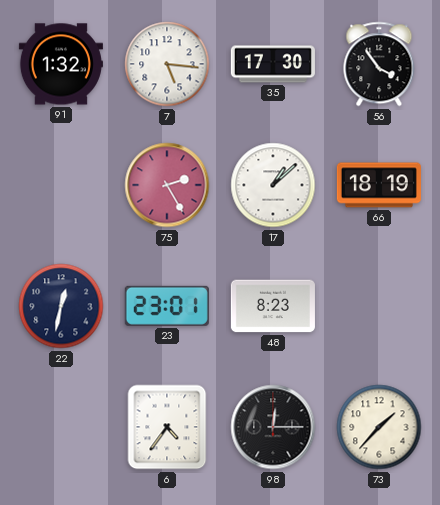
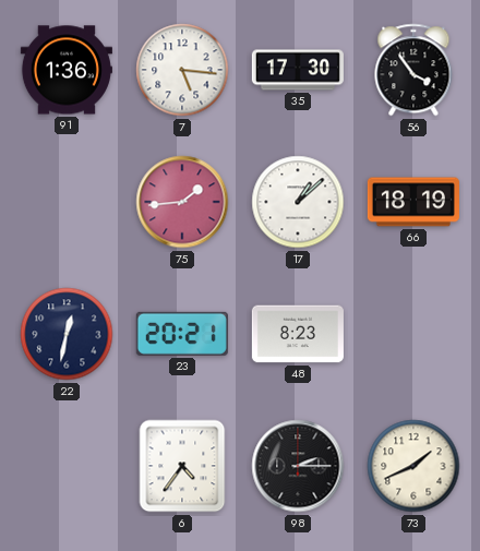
91: 1:32 -> 1:36
75: 2:25 -> 1:44
23: 23:01 -> 20:21
98: 12:15 -> 2:15
73: 1:37 -> 1:41
